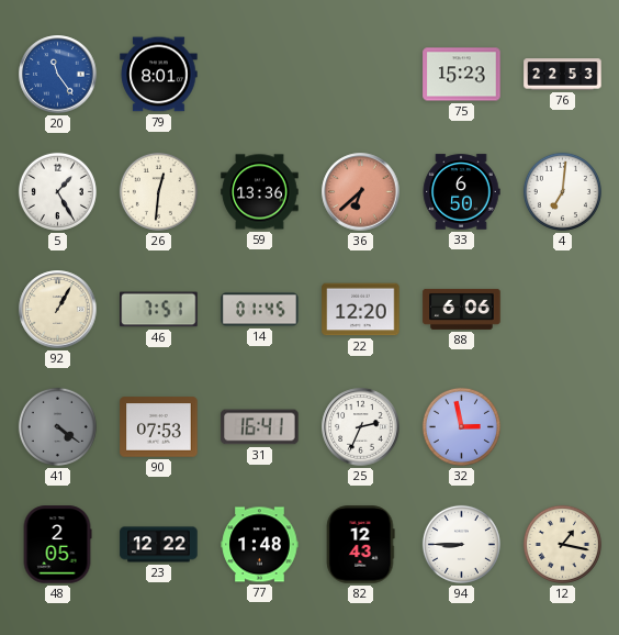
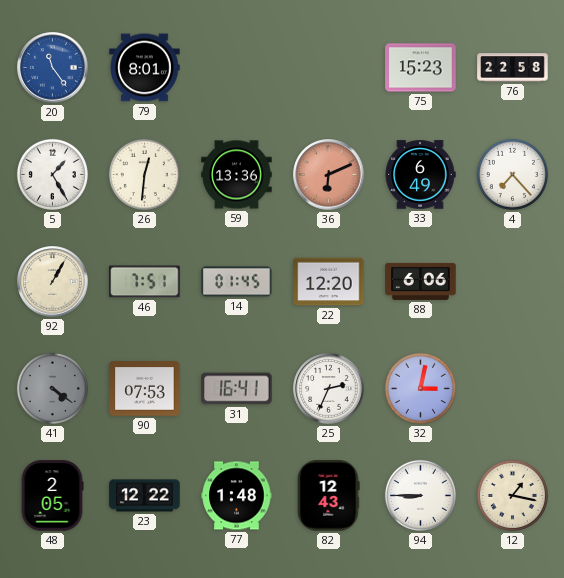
76: 22:53 -> 22:58
36: 6:38 -> 6:11
33: 6:50 -> 6:49
4: 7:01 -> 7:23
32: 2:58 -> 3:02
